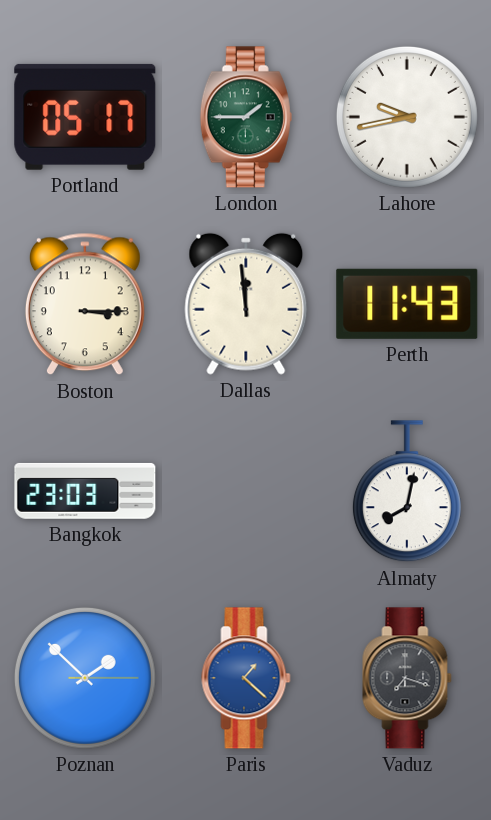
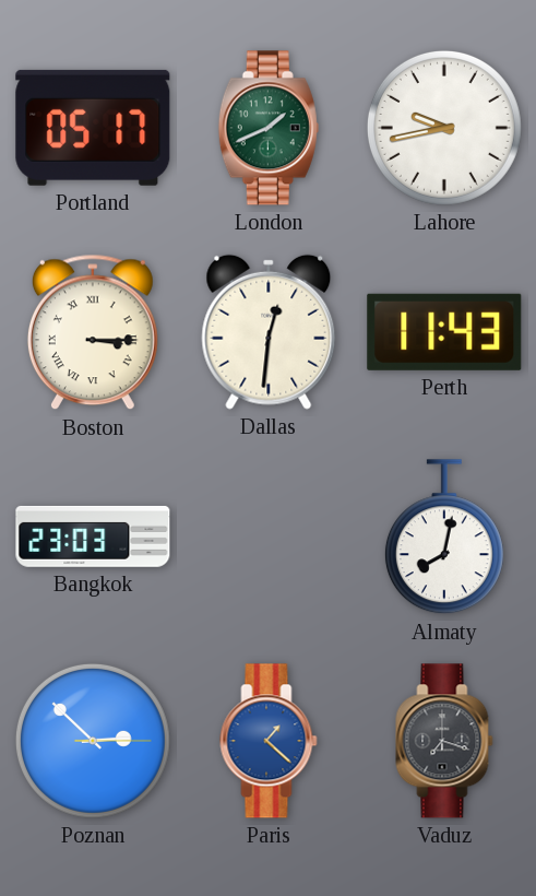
London: 1:45 -> 1:41
Boston numerals: Arabic -> Roman
Dallas: 11:59 -> 12:31
Poznan: 1:52 -> 2:52
